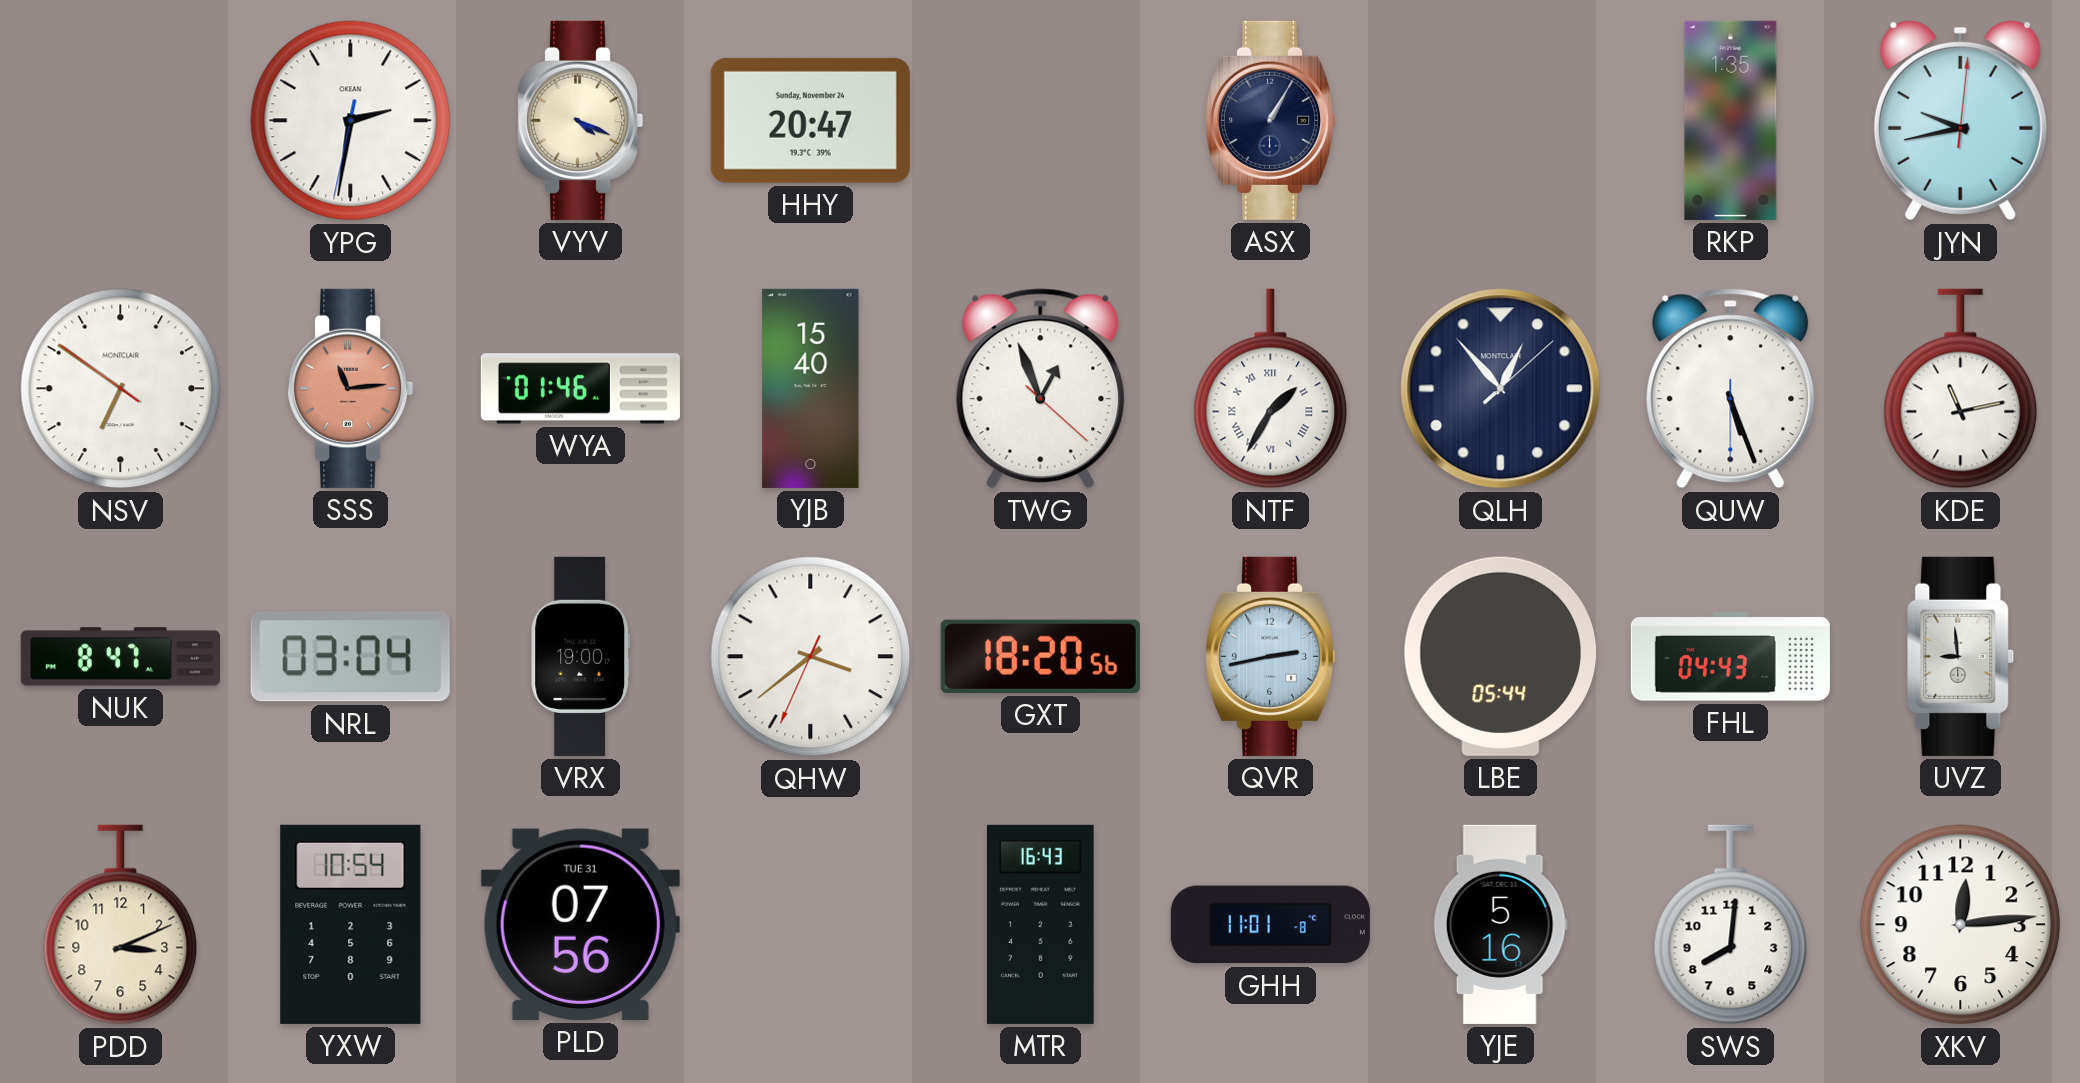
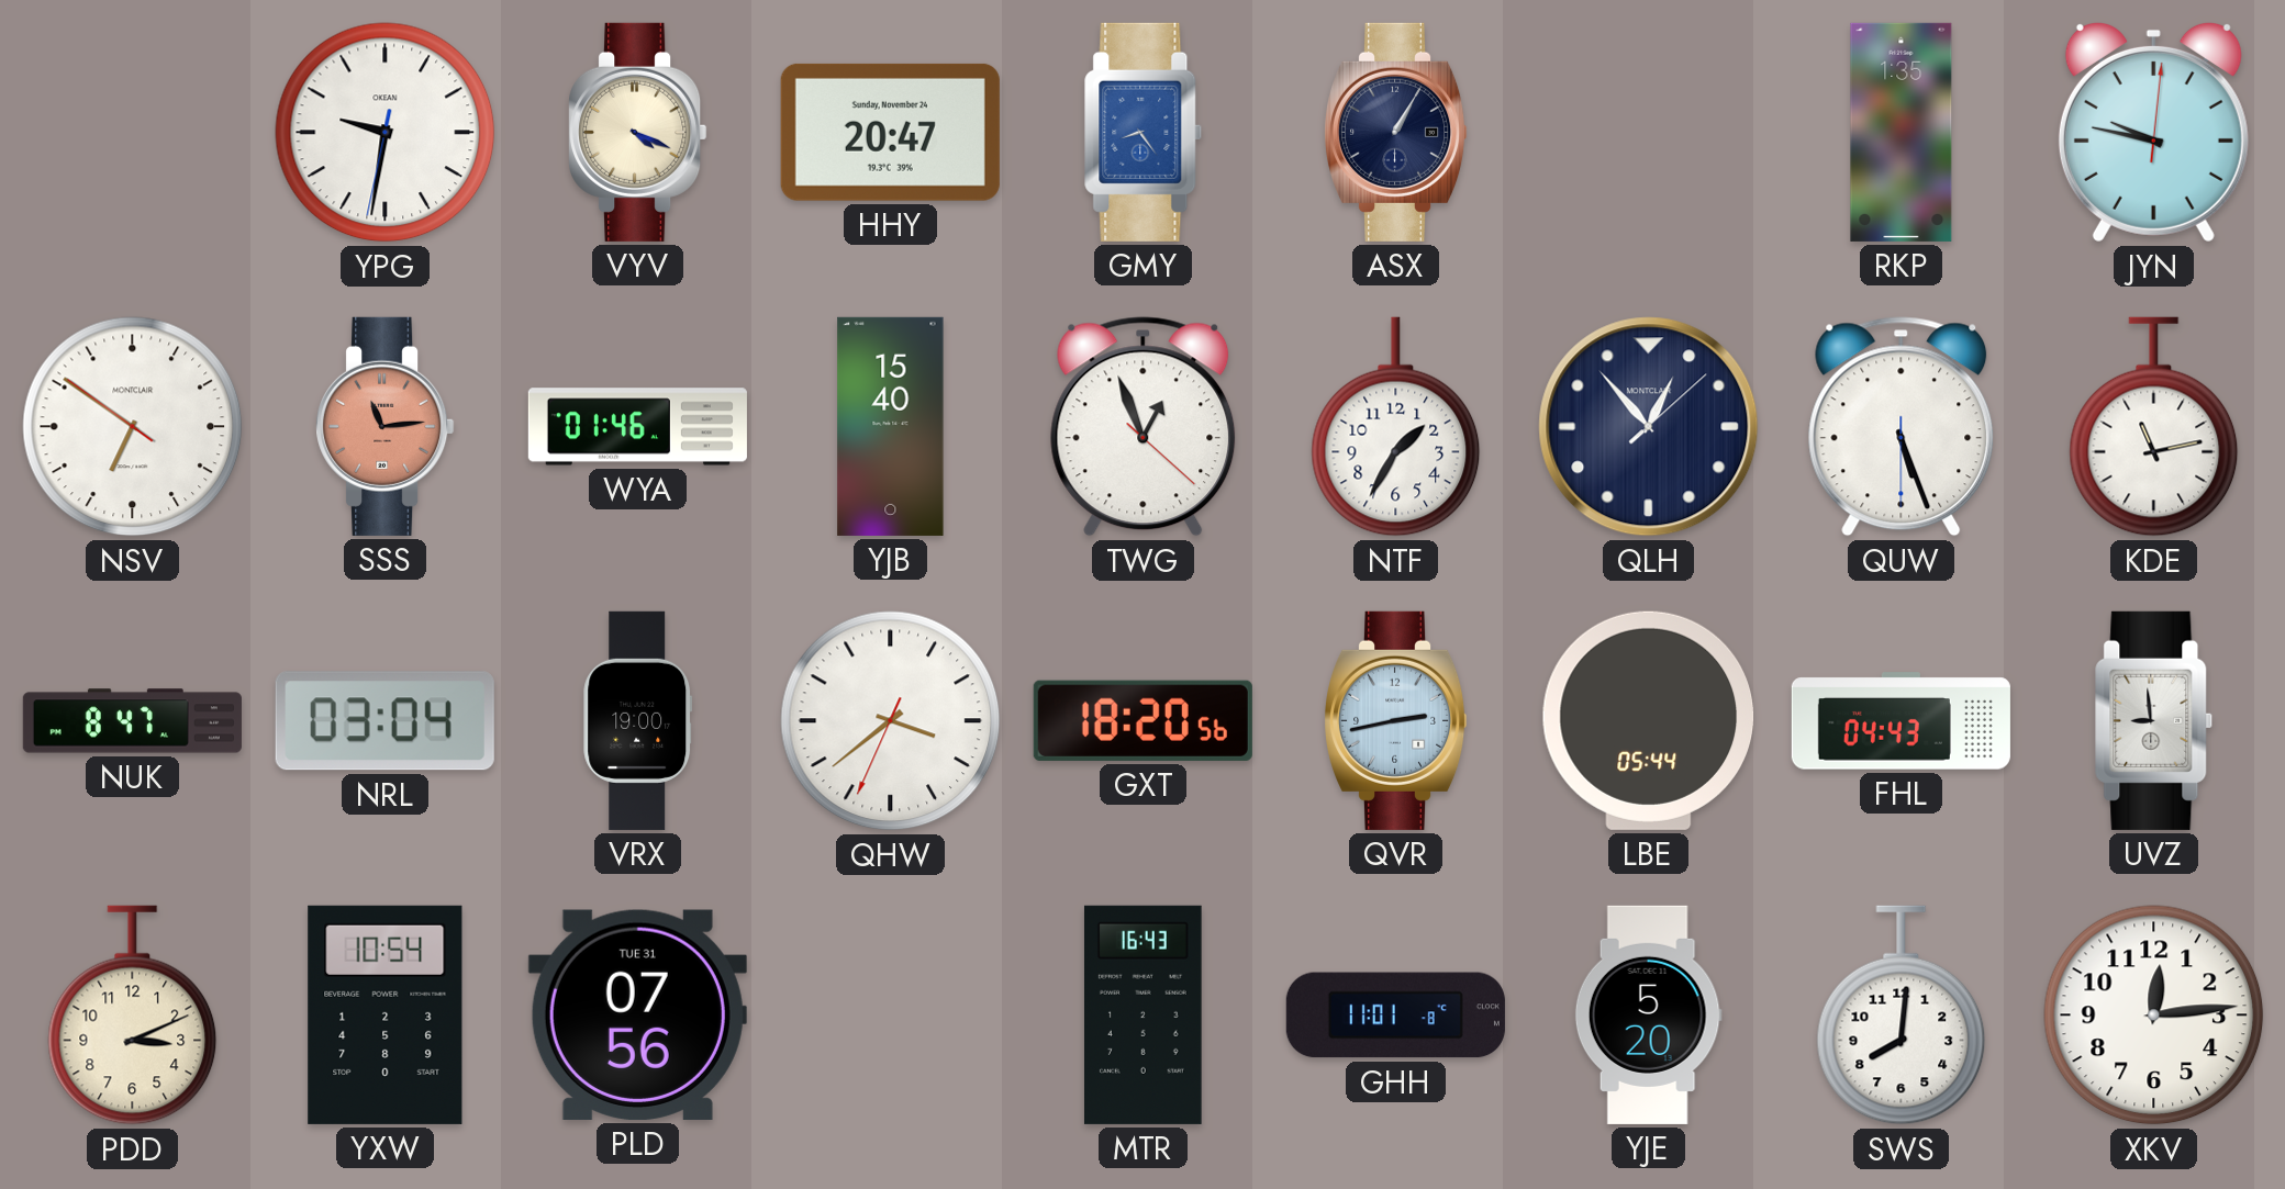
YPG: 2:31 -> 9:31
GMY: none -> 8:24
JYN: 9:43 -> 9:47
NTF numerals: Roman -> Arabic
YJE: 5:16 -> 5:20
